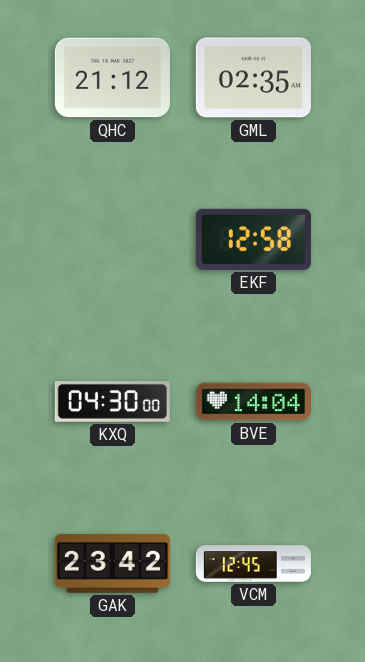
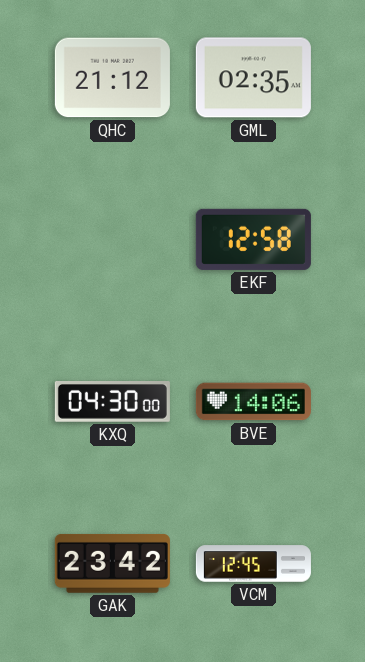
BVE: 14:04 -> 14:06
